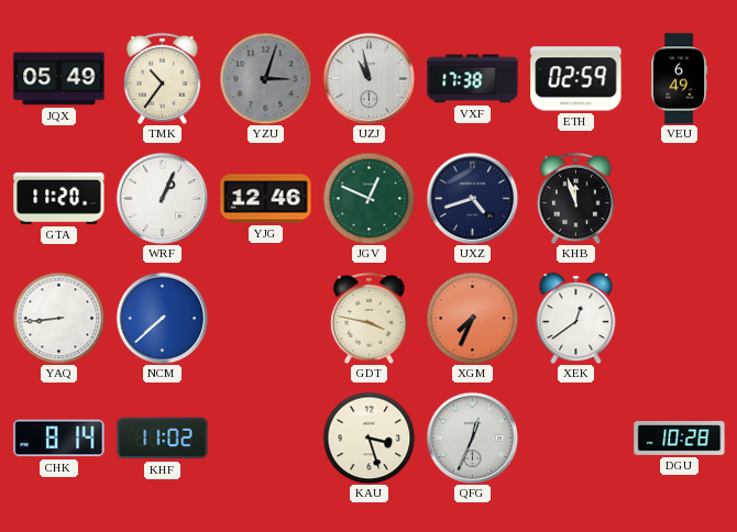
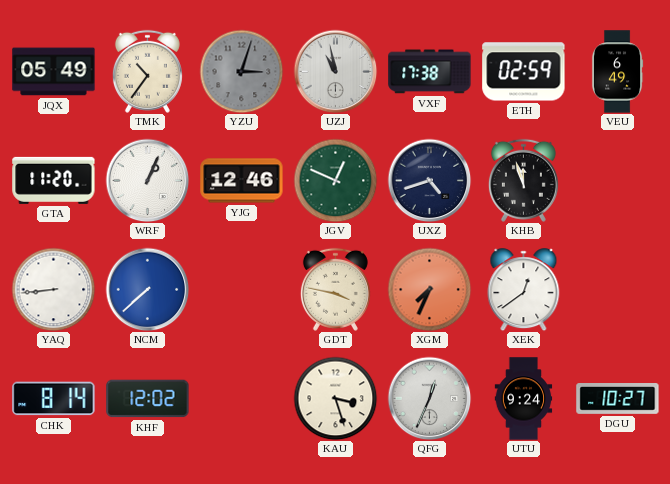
KHF: 11:02 -> 12:02
UTU: none -> 9:24
DGU: 10:28 -> 10:27
